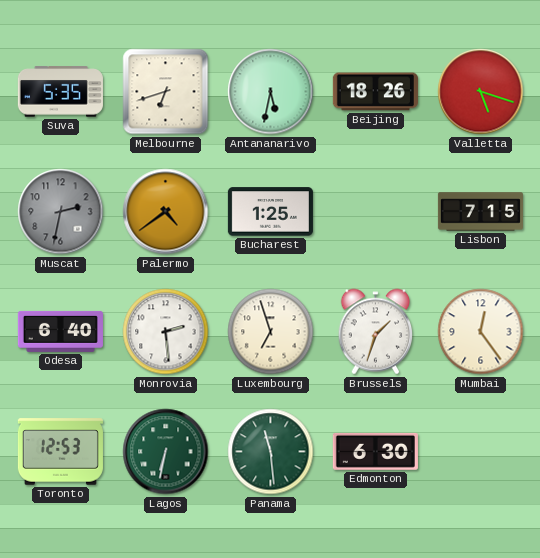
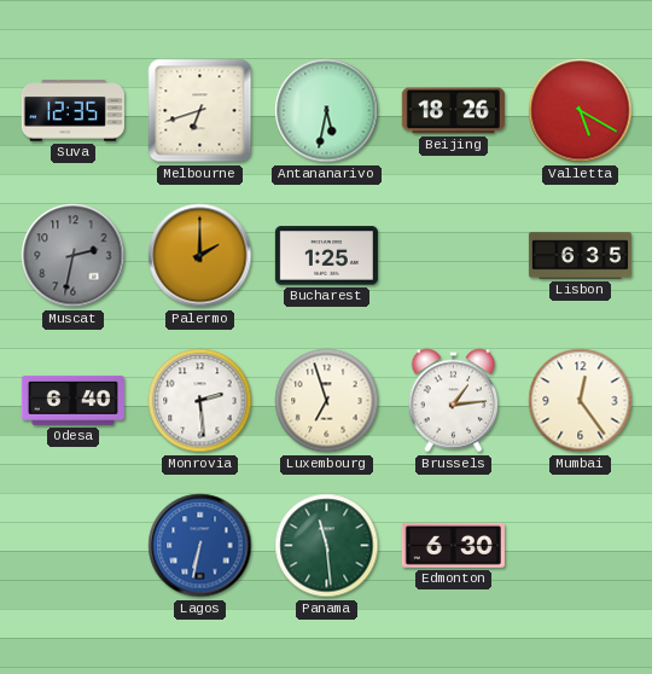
Suva: 5:35 -> 12:35
Valletta: 5:18 -> 5:20
Palermo: 4:39 -> 2:00
Lisbon: 7:15 -> 6:35
Brussels: 1:33 -> 1:14
Toronto: 12:53 -> none
Lagos dial: green -> blue
